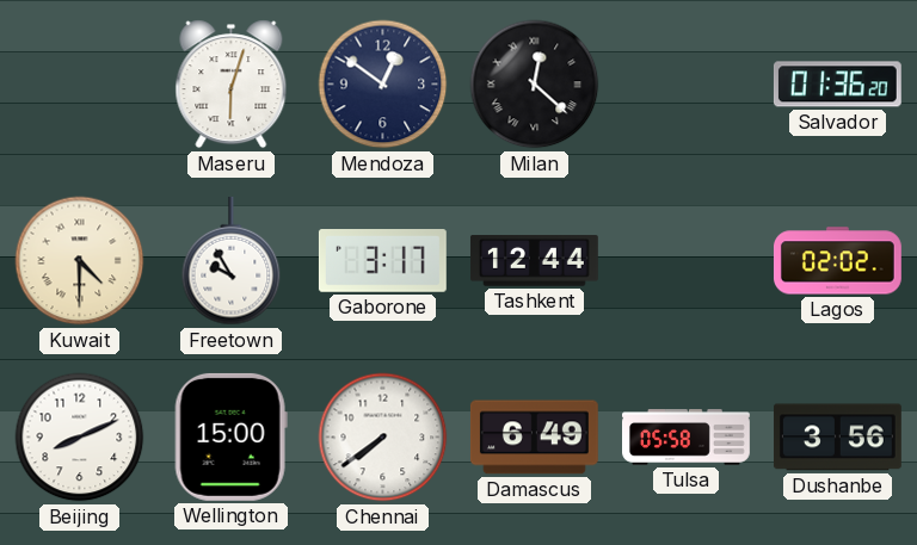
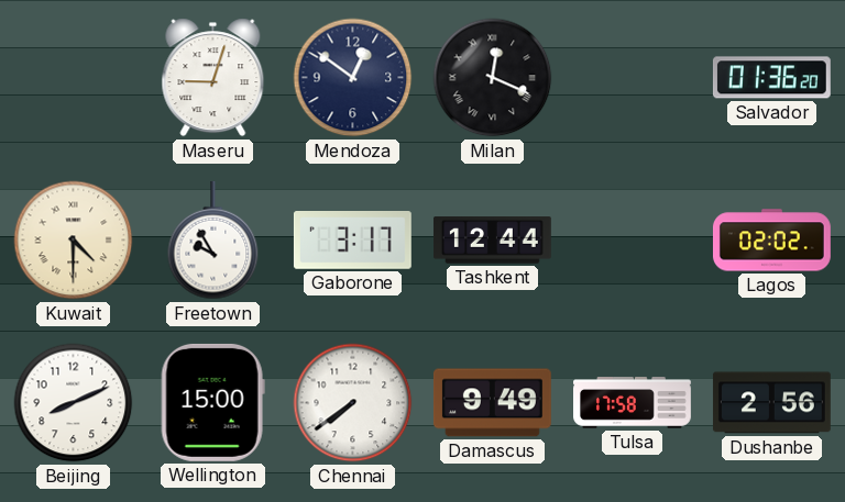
Maseru: 6:03 -> 9:03
Milan: 12:22 -> 12:19
Damascus: 6:49 -> 9:49
Tulsa: 05:58 -> 17:58
Dushanbe: 3:56 -> 2:56
